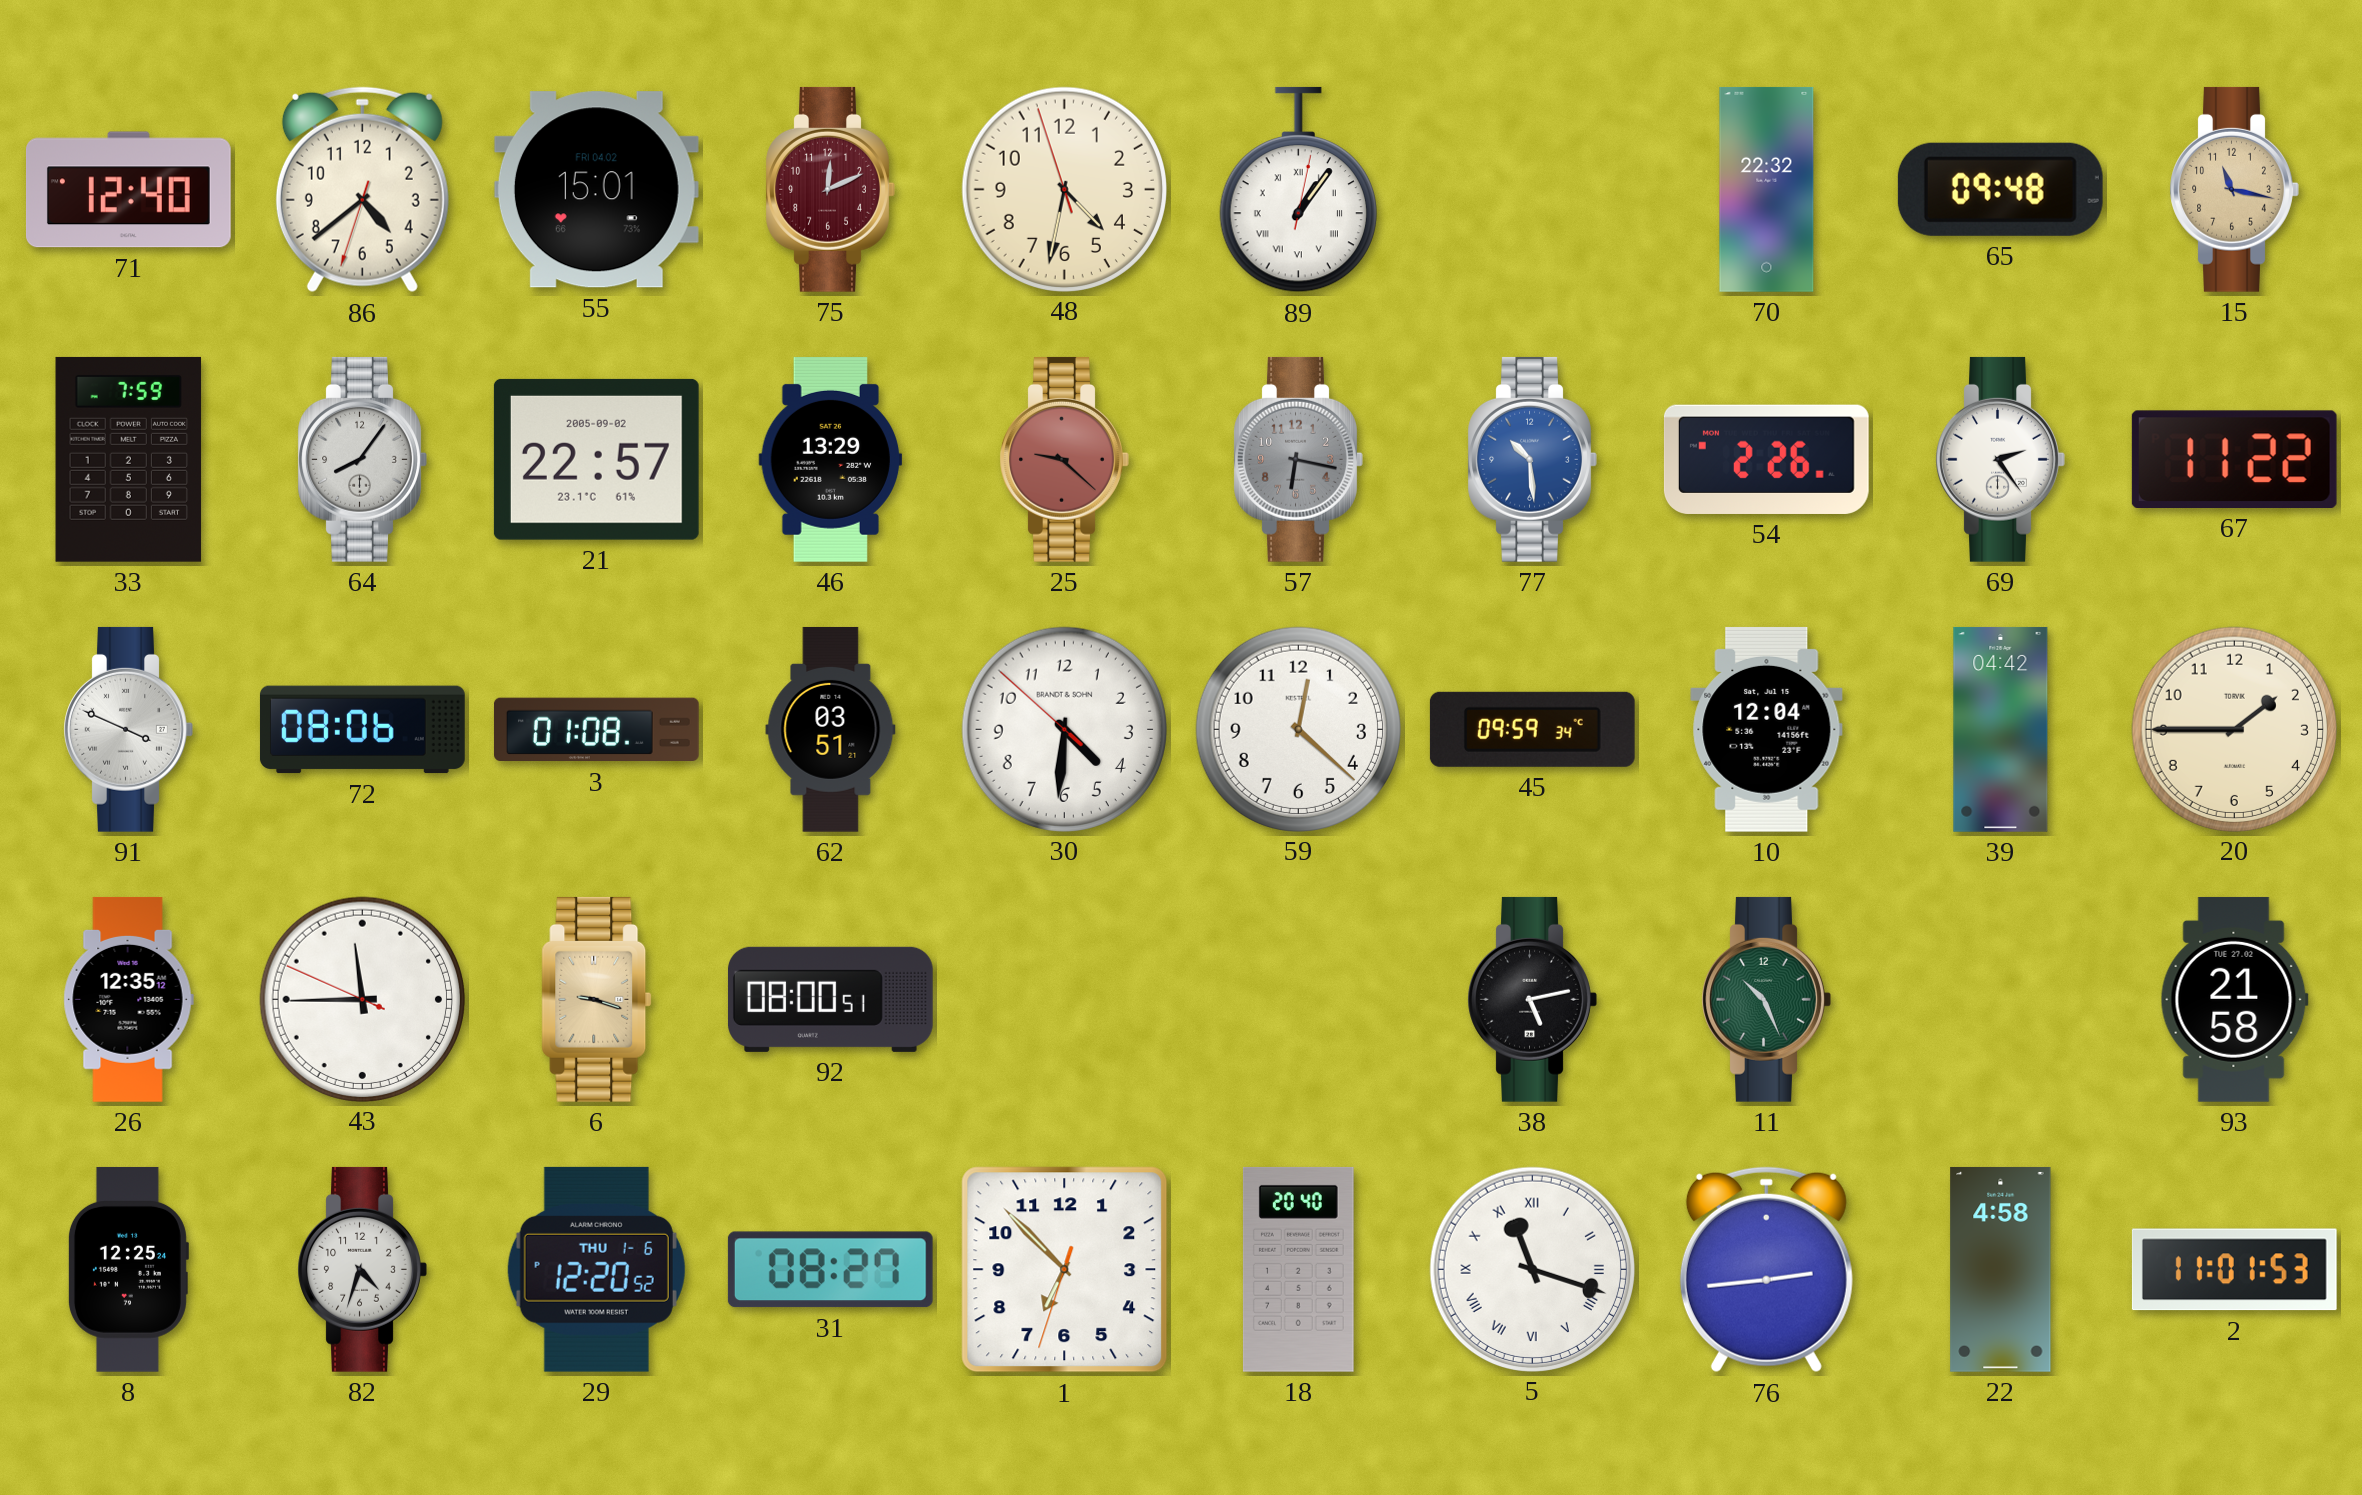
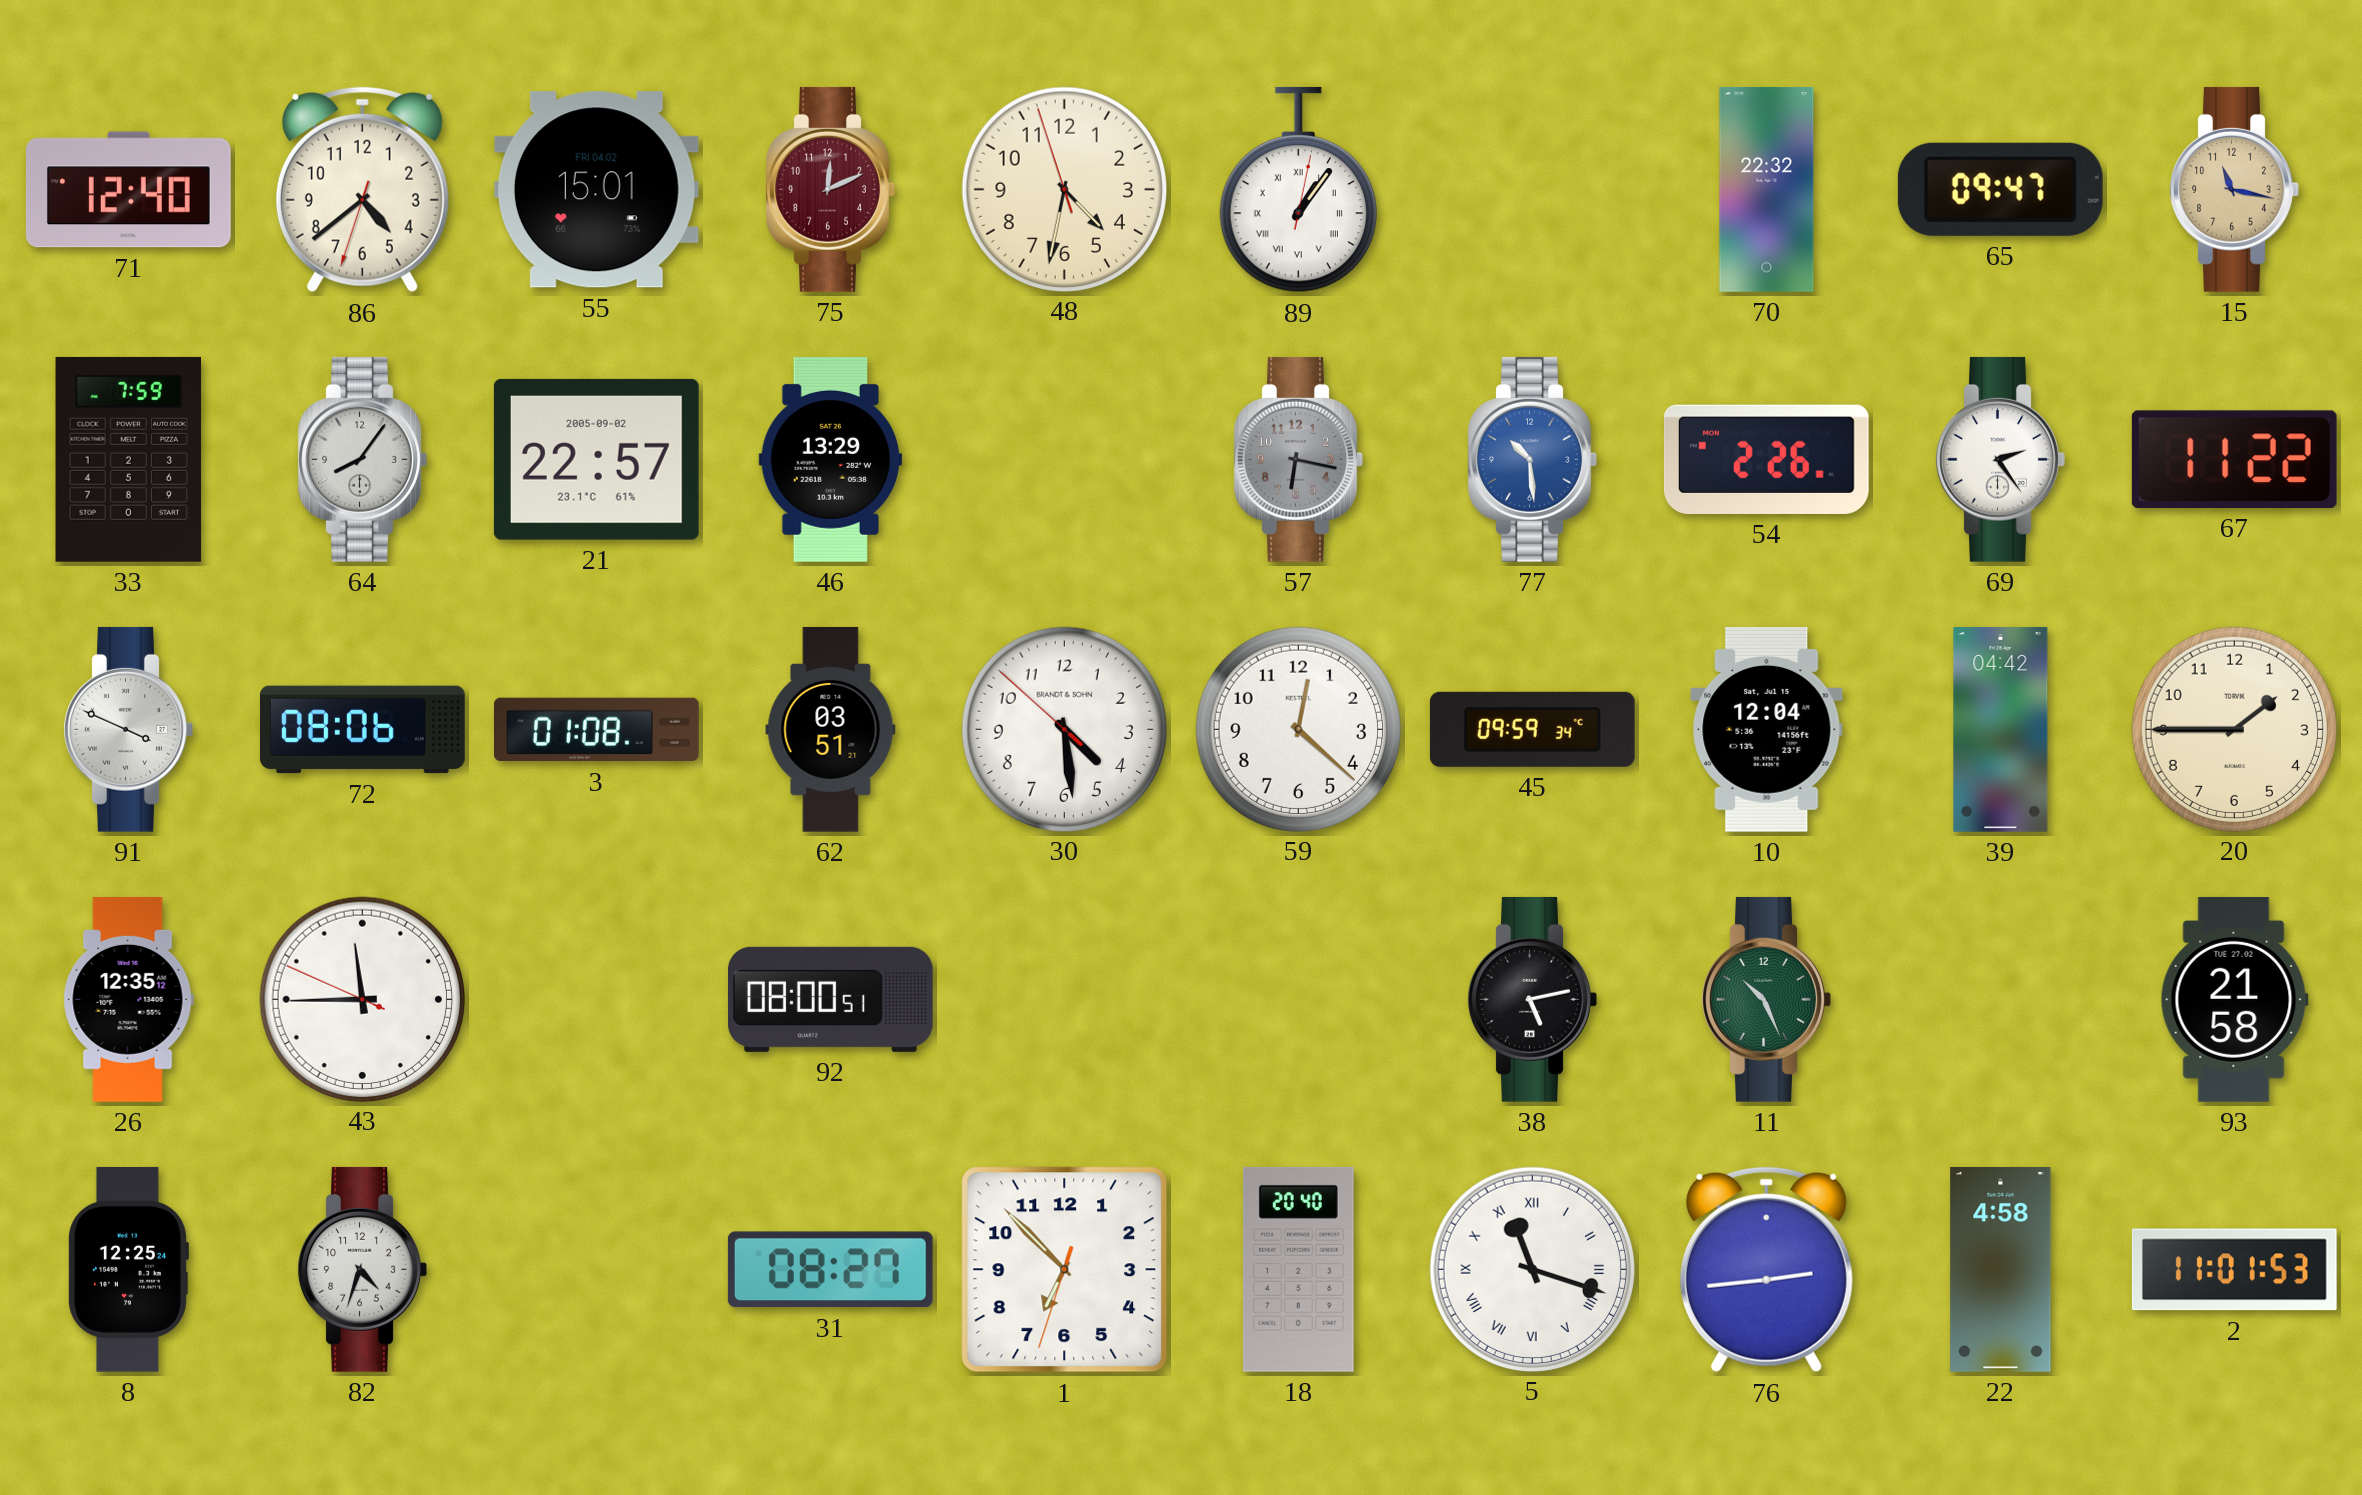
65: 09:48 -> 09:47
25: 9:22 -> none
30: 4:30 -> 4:28
6: 9:18 -> none
29: 12:20 -> none
